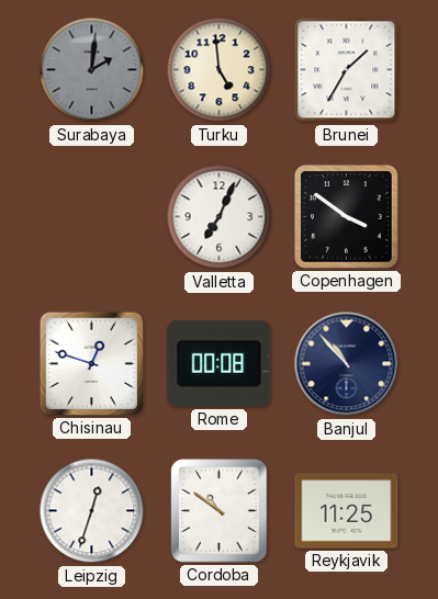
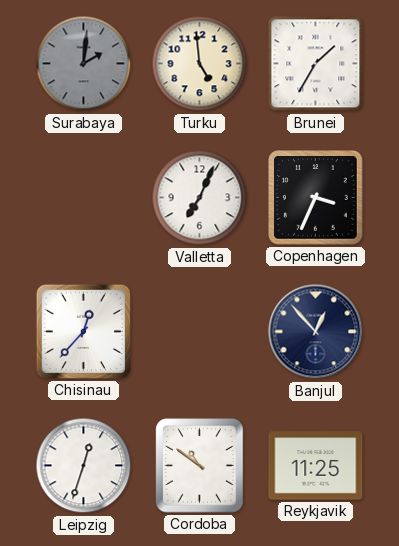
Copenhagen: 3:51 -> 3:34
Chisinau: 12:48 -> 12:37
Rome: 00:08 -> none
Banjul: 10:53 -> 12:53
